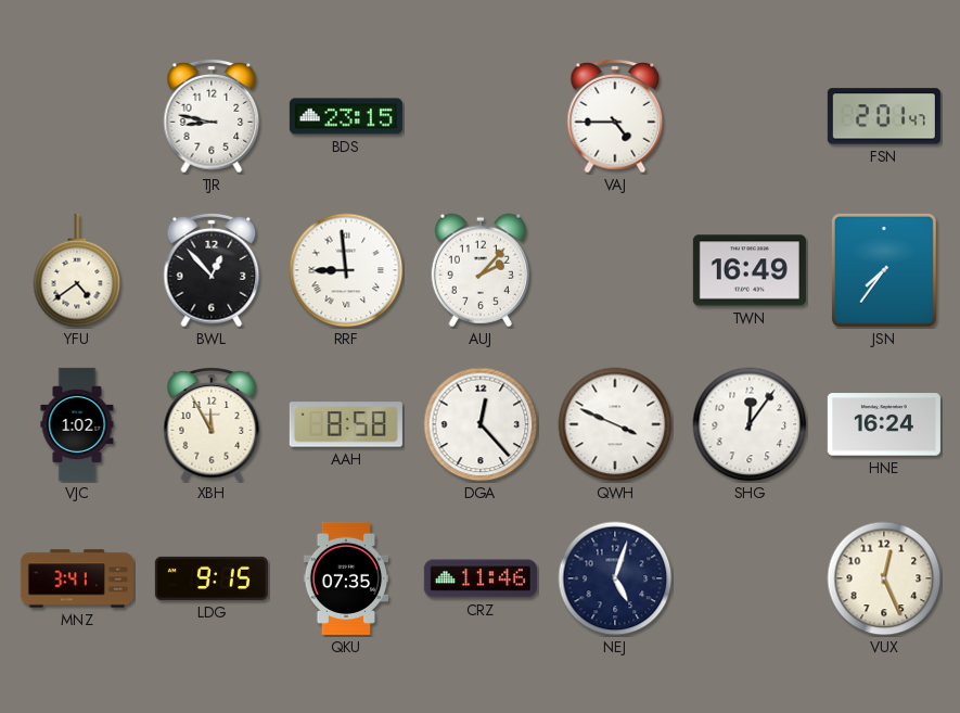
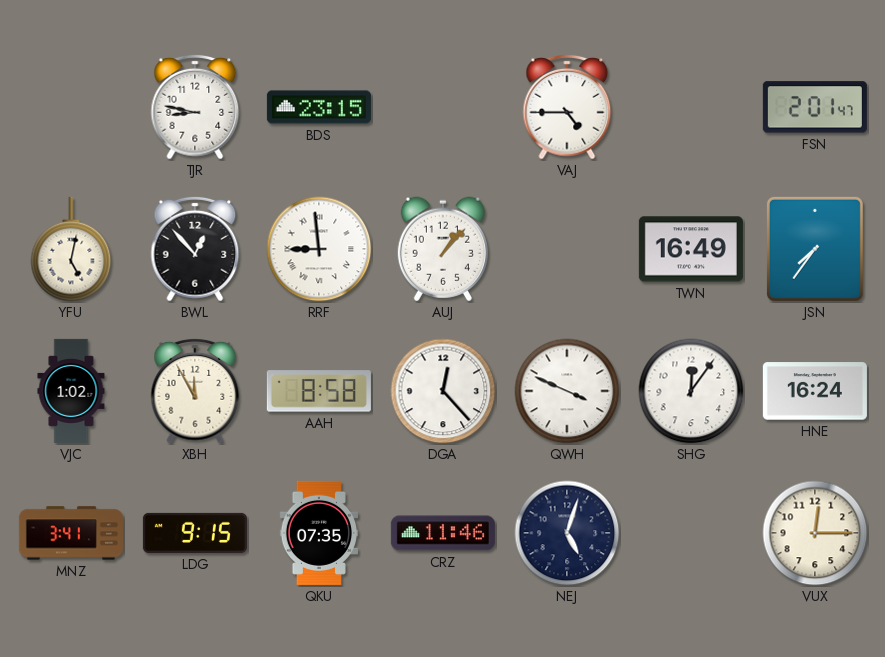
YFU: 4:39 -> 5:02
AUJ: 2:07 -> 1:07
VUX: 12:26 -> 12:15
